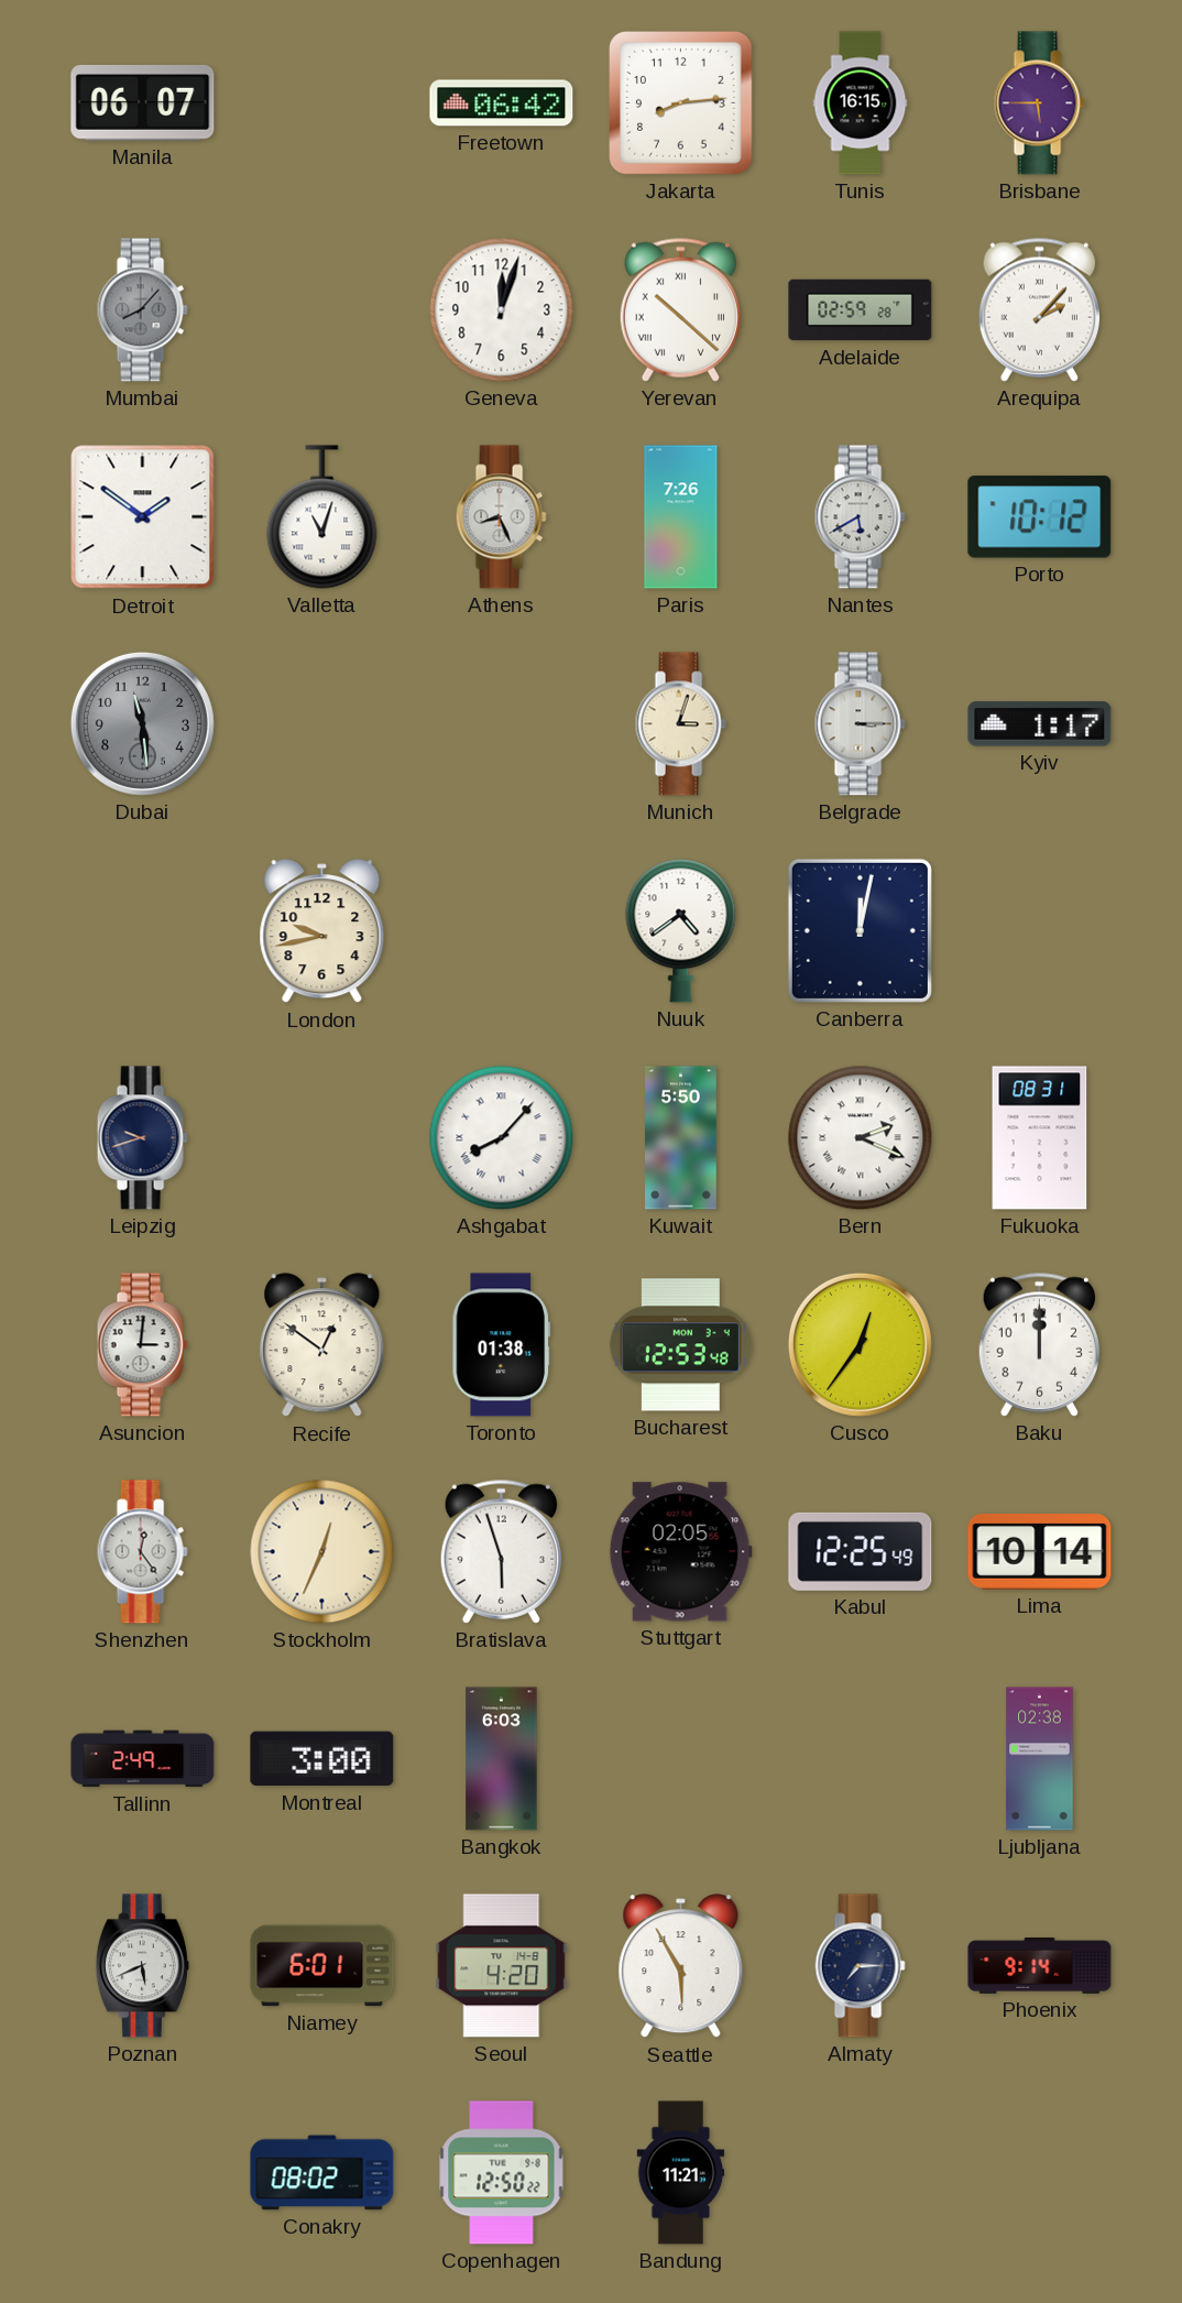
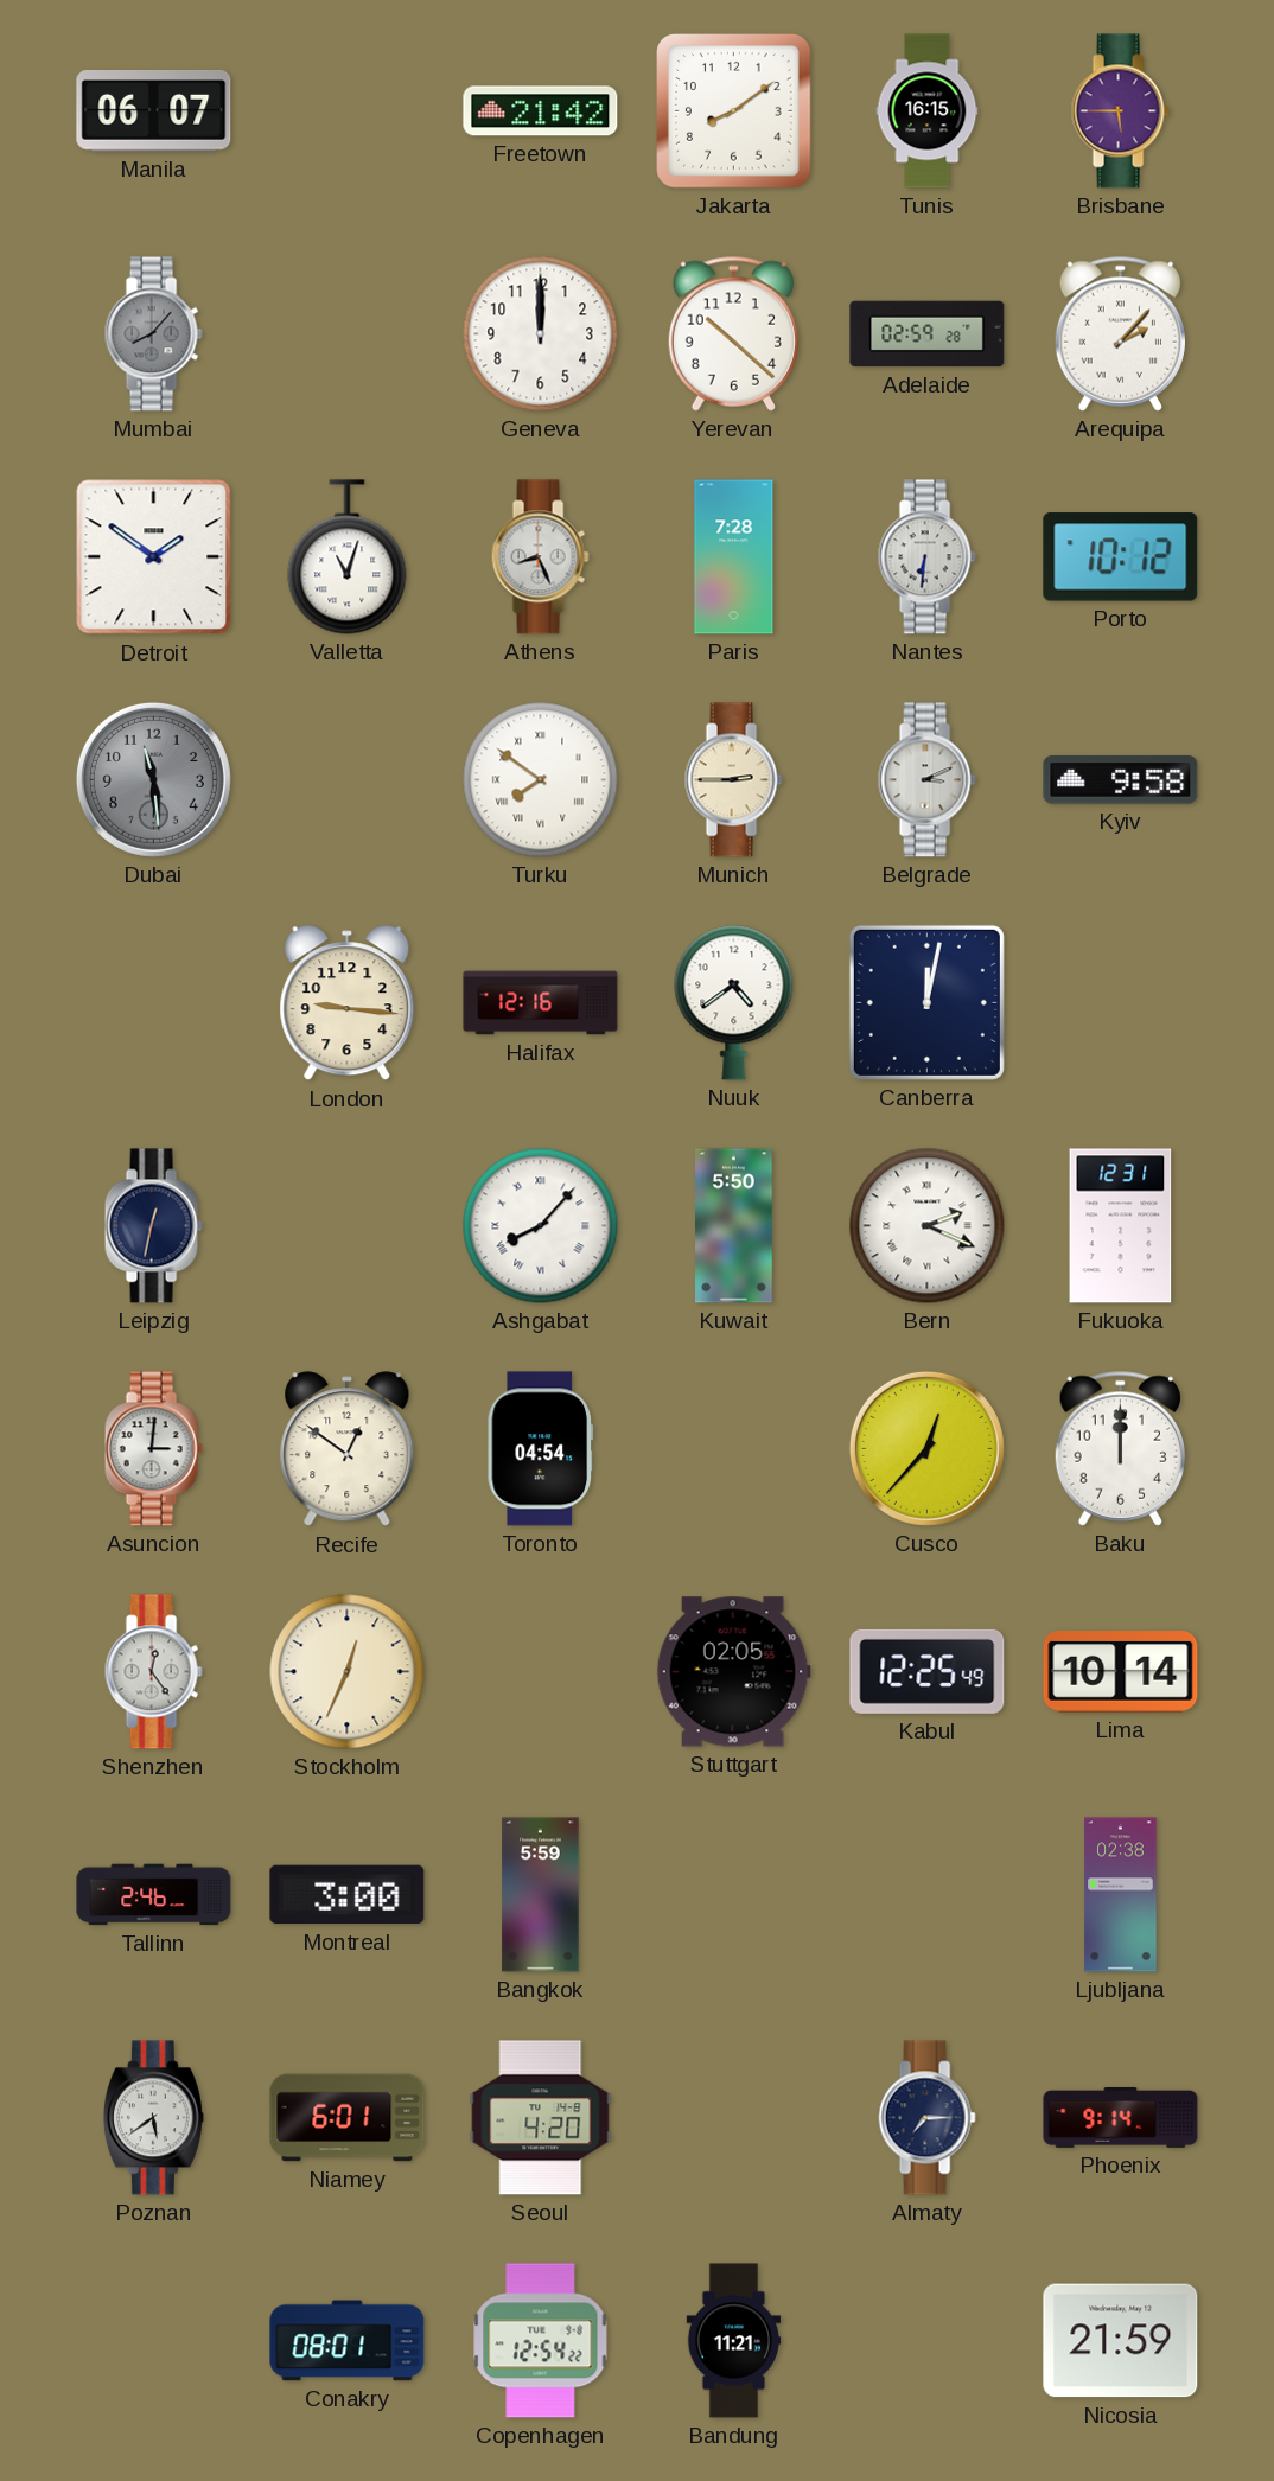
Freetown: 06:42 -> 21:42
Jakarta: 8:14 -> 8:09
Geneva: 12:03 -> 12:00
Yerevan numerals: Roman -> Arabic
Paris: 7:26 -> 7:28
Nantes: 5:40 -> 6:31
Turku: none -> 7:51
Munich: 3:03 -> 2:45
Belgrade: 3:15 -> 3:11
Kyiv: 1:17 -> 9:58
London: 9:43 -> 9:16
Halifax: none -> 12:16
Leipzig: 9:42 -> 12:32
Fukuoka: 08:31 -> 12:31
Toronto: 01:38 -> 04:54
Bucharest: 12:53 -> none
Cusco: 12:36 -> 12:37
Bratislava: 5:57 -> none
Tallinn: 2:49 -> 2:46
Bangkok: 6:03 -> 5:59
Poznan: 5:41 -> 5:39
Seattle: 5:55 -> none
Conakry: 08:02 -> 08:01
Copenhagen: 12:50 -> 12:54
Nicosia: none -> 21:59
